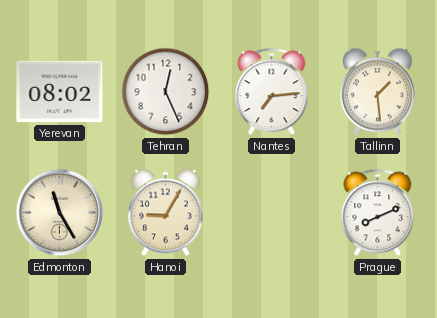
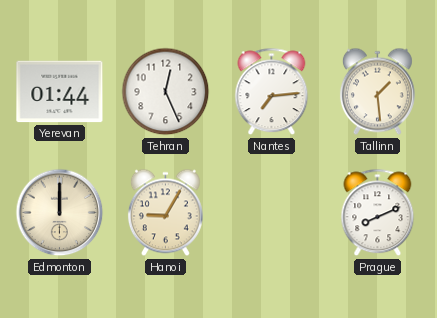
Yerevan: 08:02 -> 01:44
Edmonton: 11:25 -> 12:00
